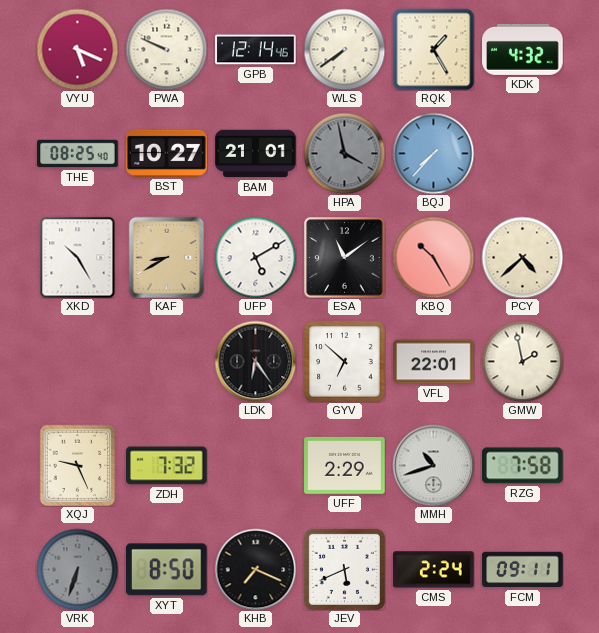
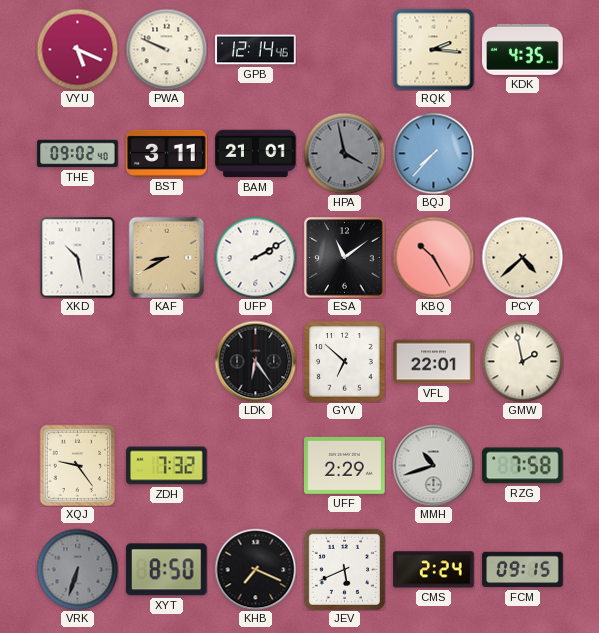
WLS: 7:39 -> none
RQK: 1:25 -> 2:16
KDK: 4:32 -> 4:35
THE: 08:25 -> 09:02
BST: 10:27 -> 3:11
XKD: 10:25 -> 10:28
UFP: 5:10 -> 2:10
XQJ: 9:26 -> 9:24
FCM: 09:11 -> 09:15
